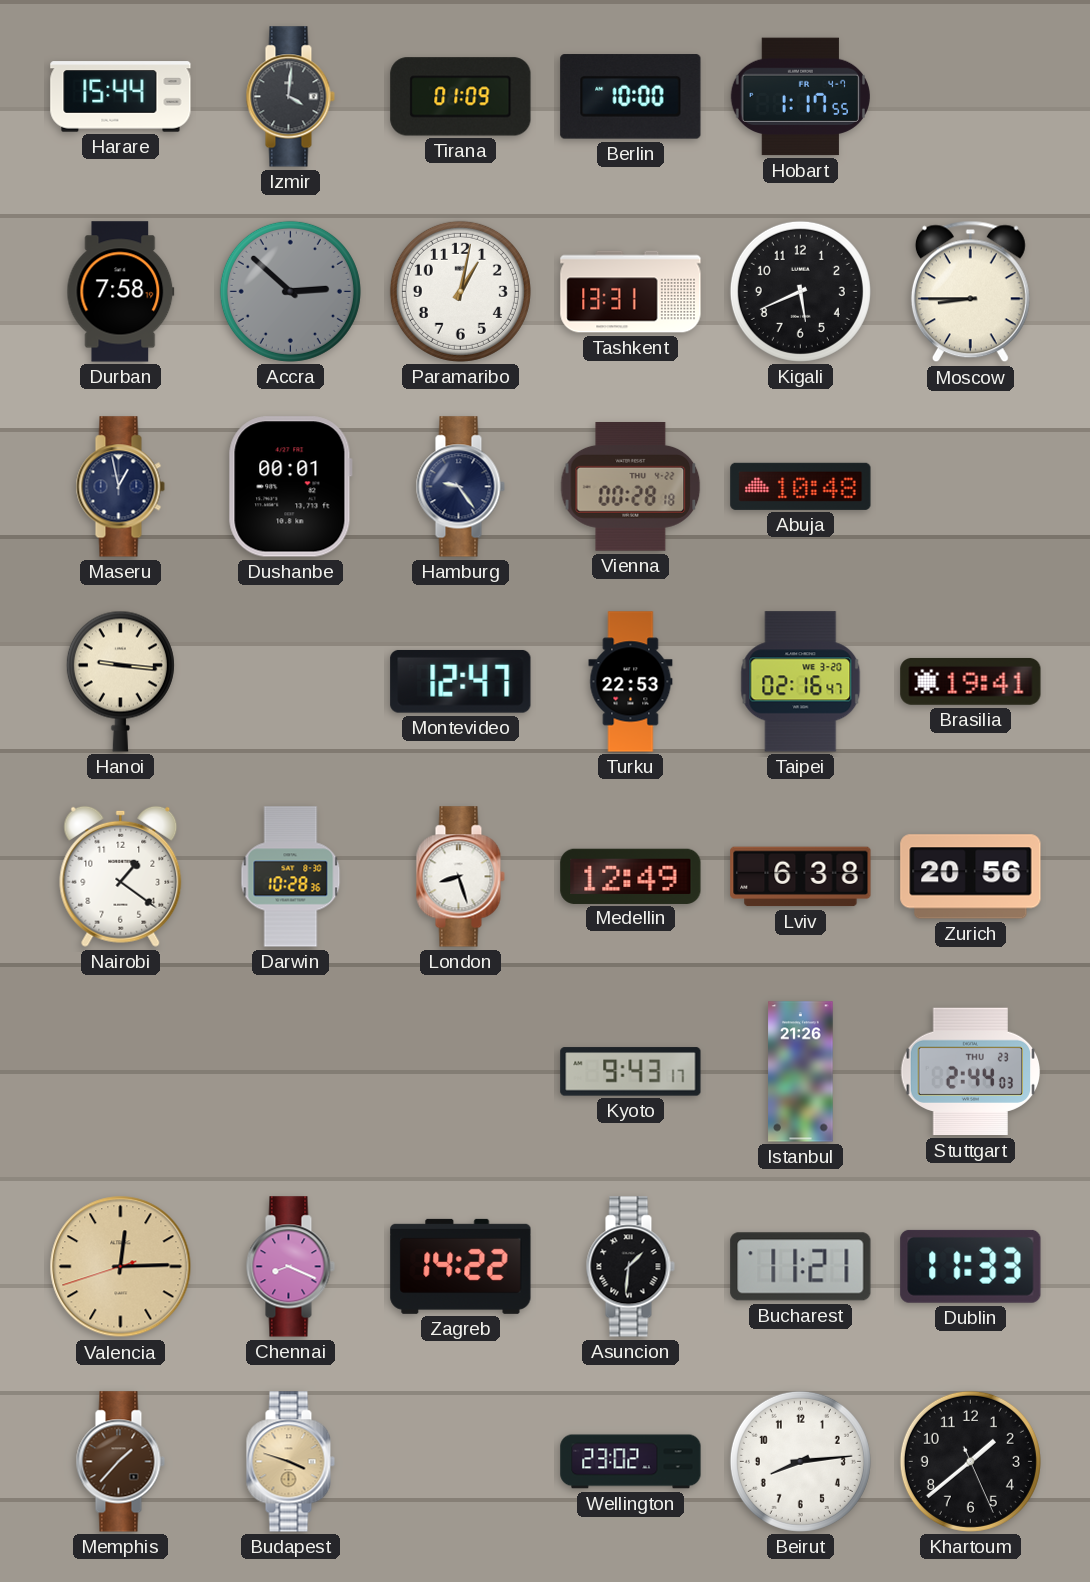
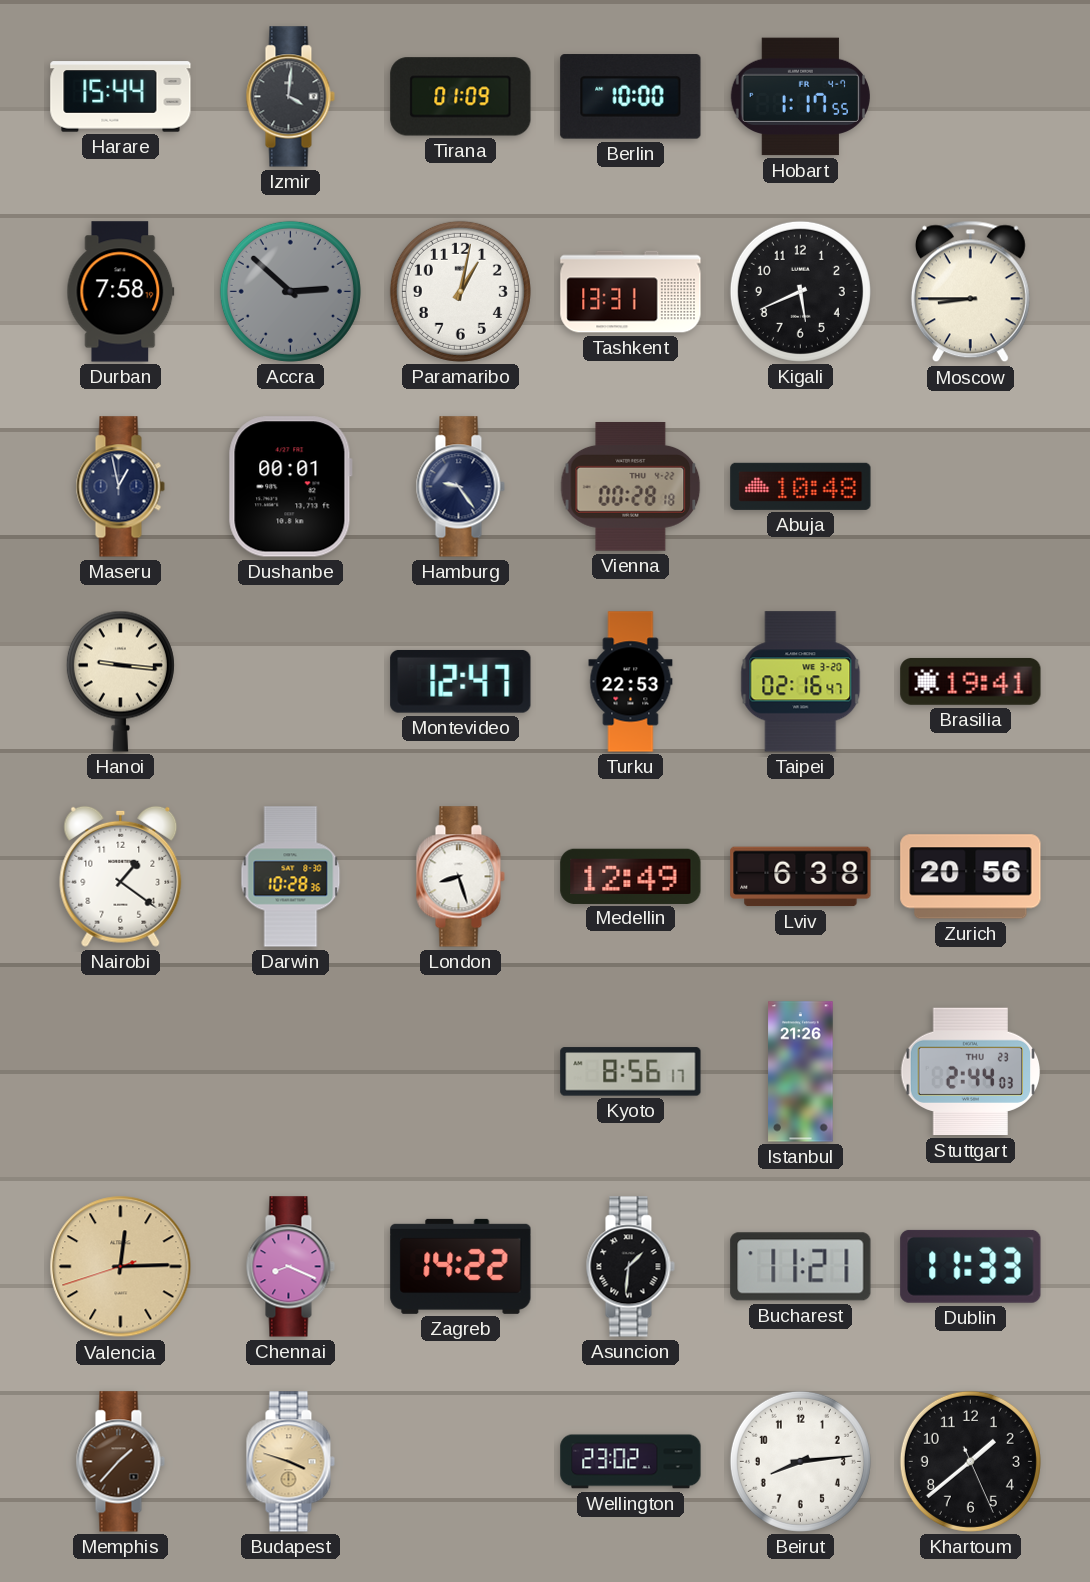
Kyoto: 9:43 -> 8:56
